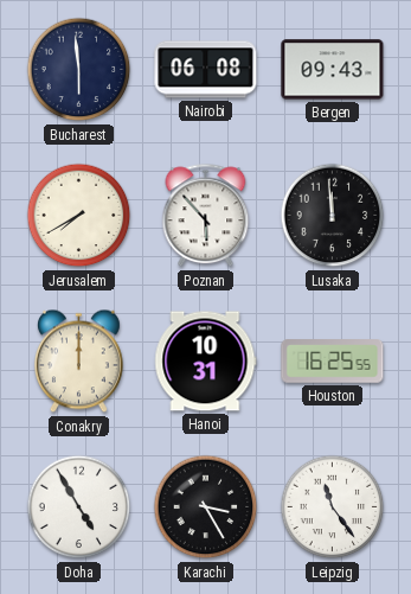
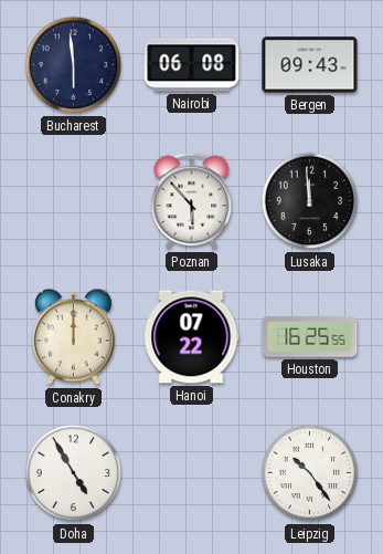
Jerusalem: 7:40 -> none
Hanoi: 10:31 -> 07:22
Karachi: 3:25 -> none
Leipzig: 11:24 -> 10:24
